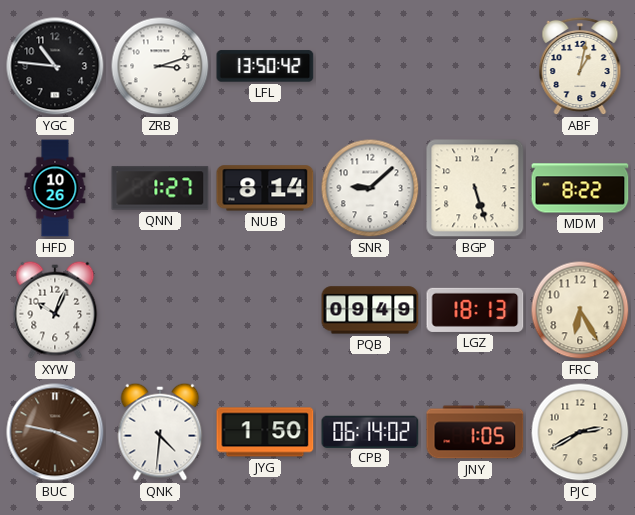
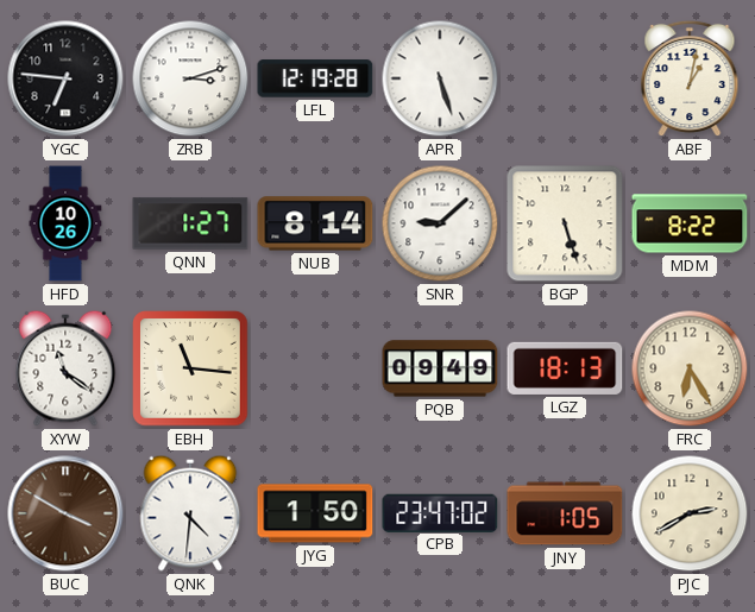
YGC: 10:46 -> 6:46
LFL: 13:50 -> 12:19
APR: none -> 5:27
XYW: 10:04 -> 11:21
EBH: none -> 11:16
BUC: 3:47 -> 3:50
CPB: 06:14 -> 23:47
